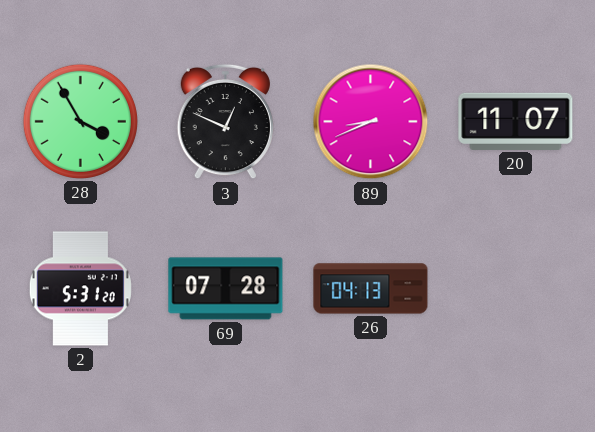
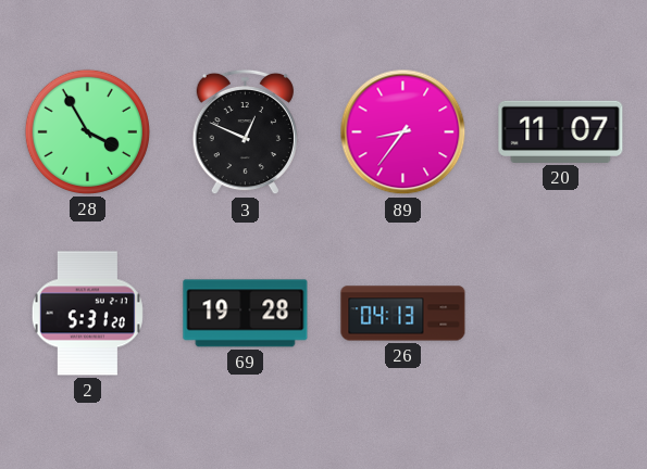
89: 8:41 -> 8:36
69: 07:28 -> 19:28
